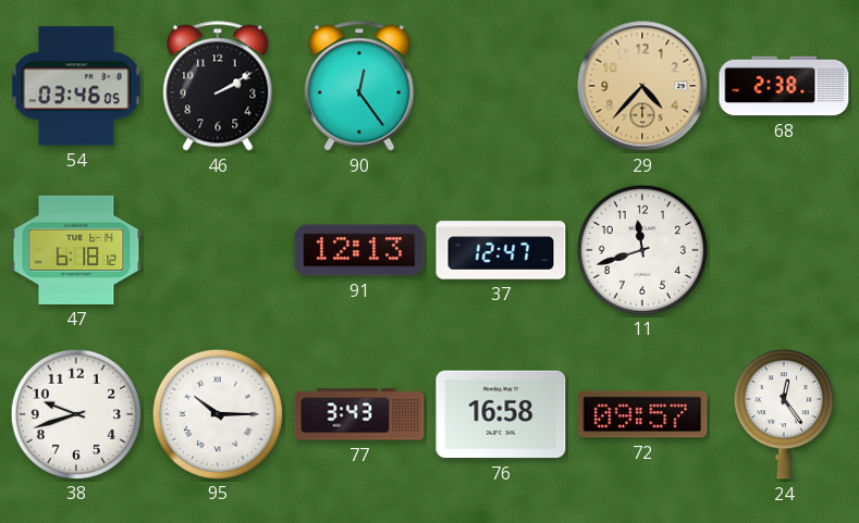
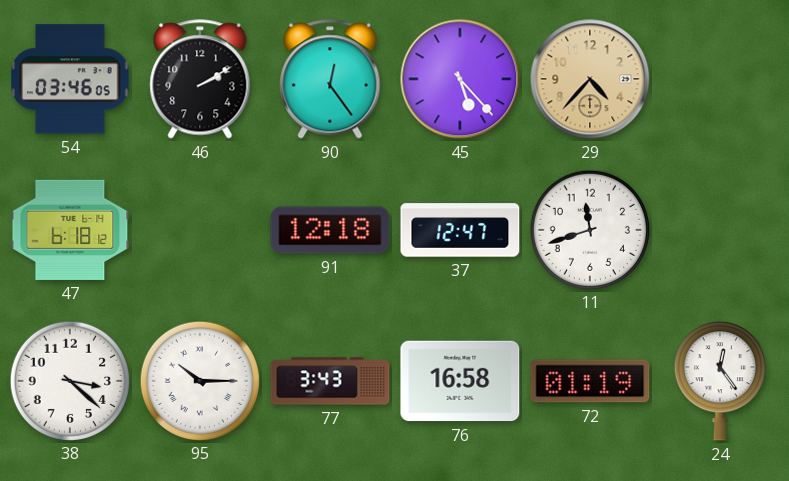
45: none -> 5:23
68: 2:38 -> none
91: 12:13 -> 12:18
38: 9:42 -> 3:22
72: 09:57 -> 01:19
